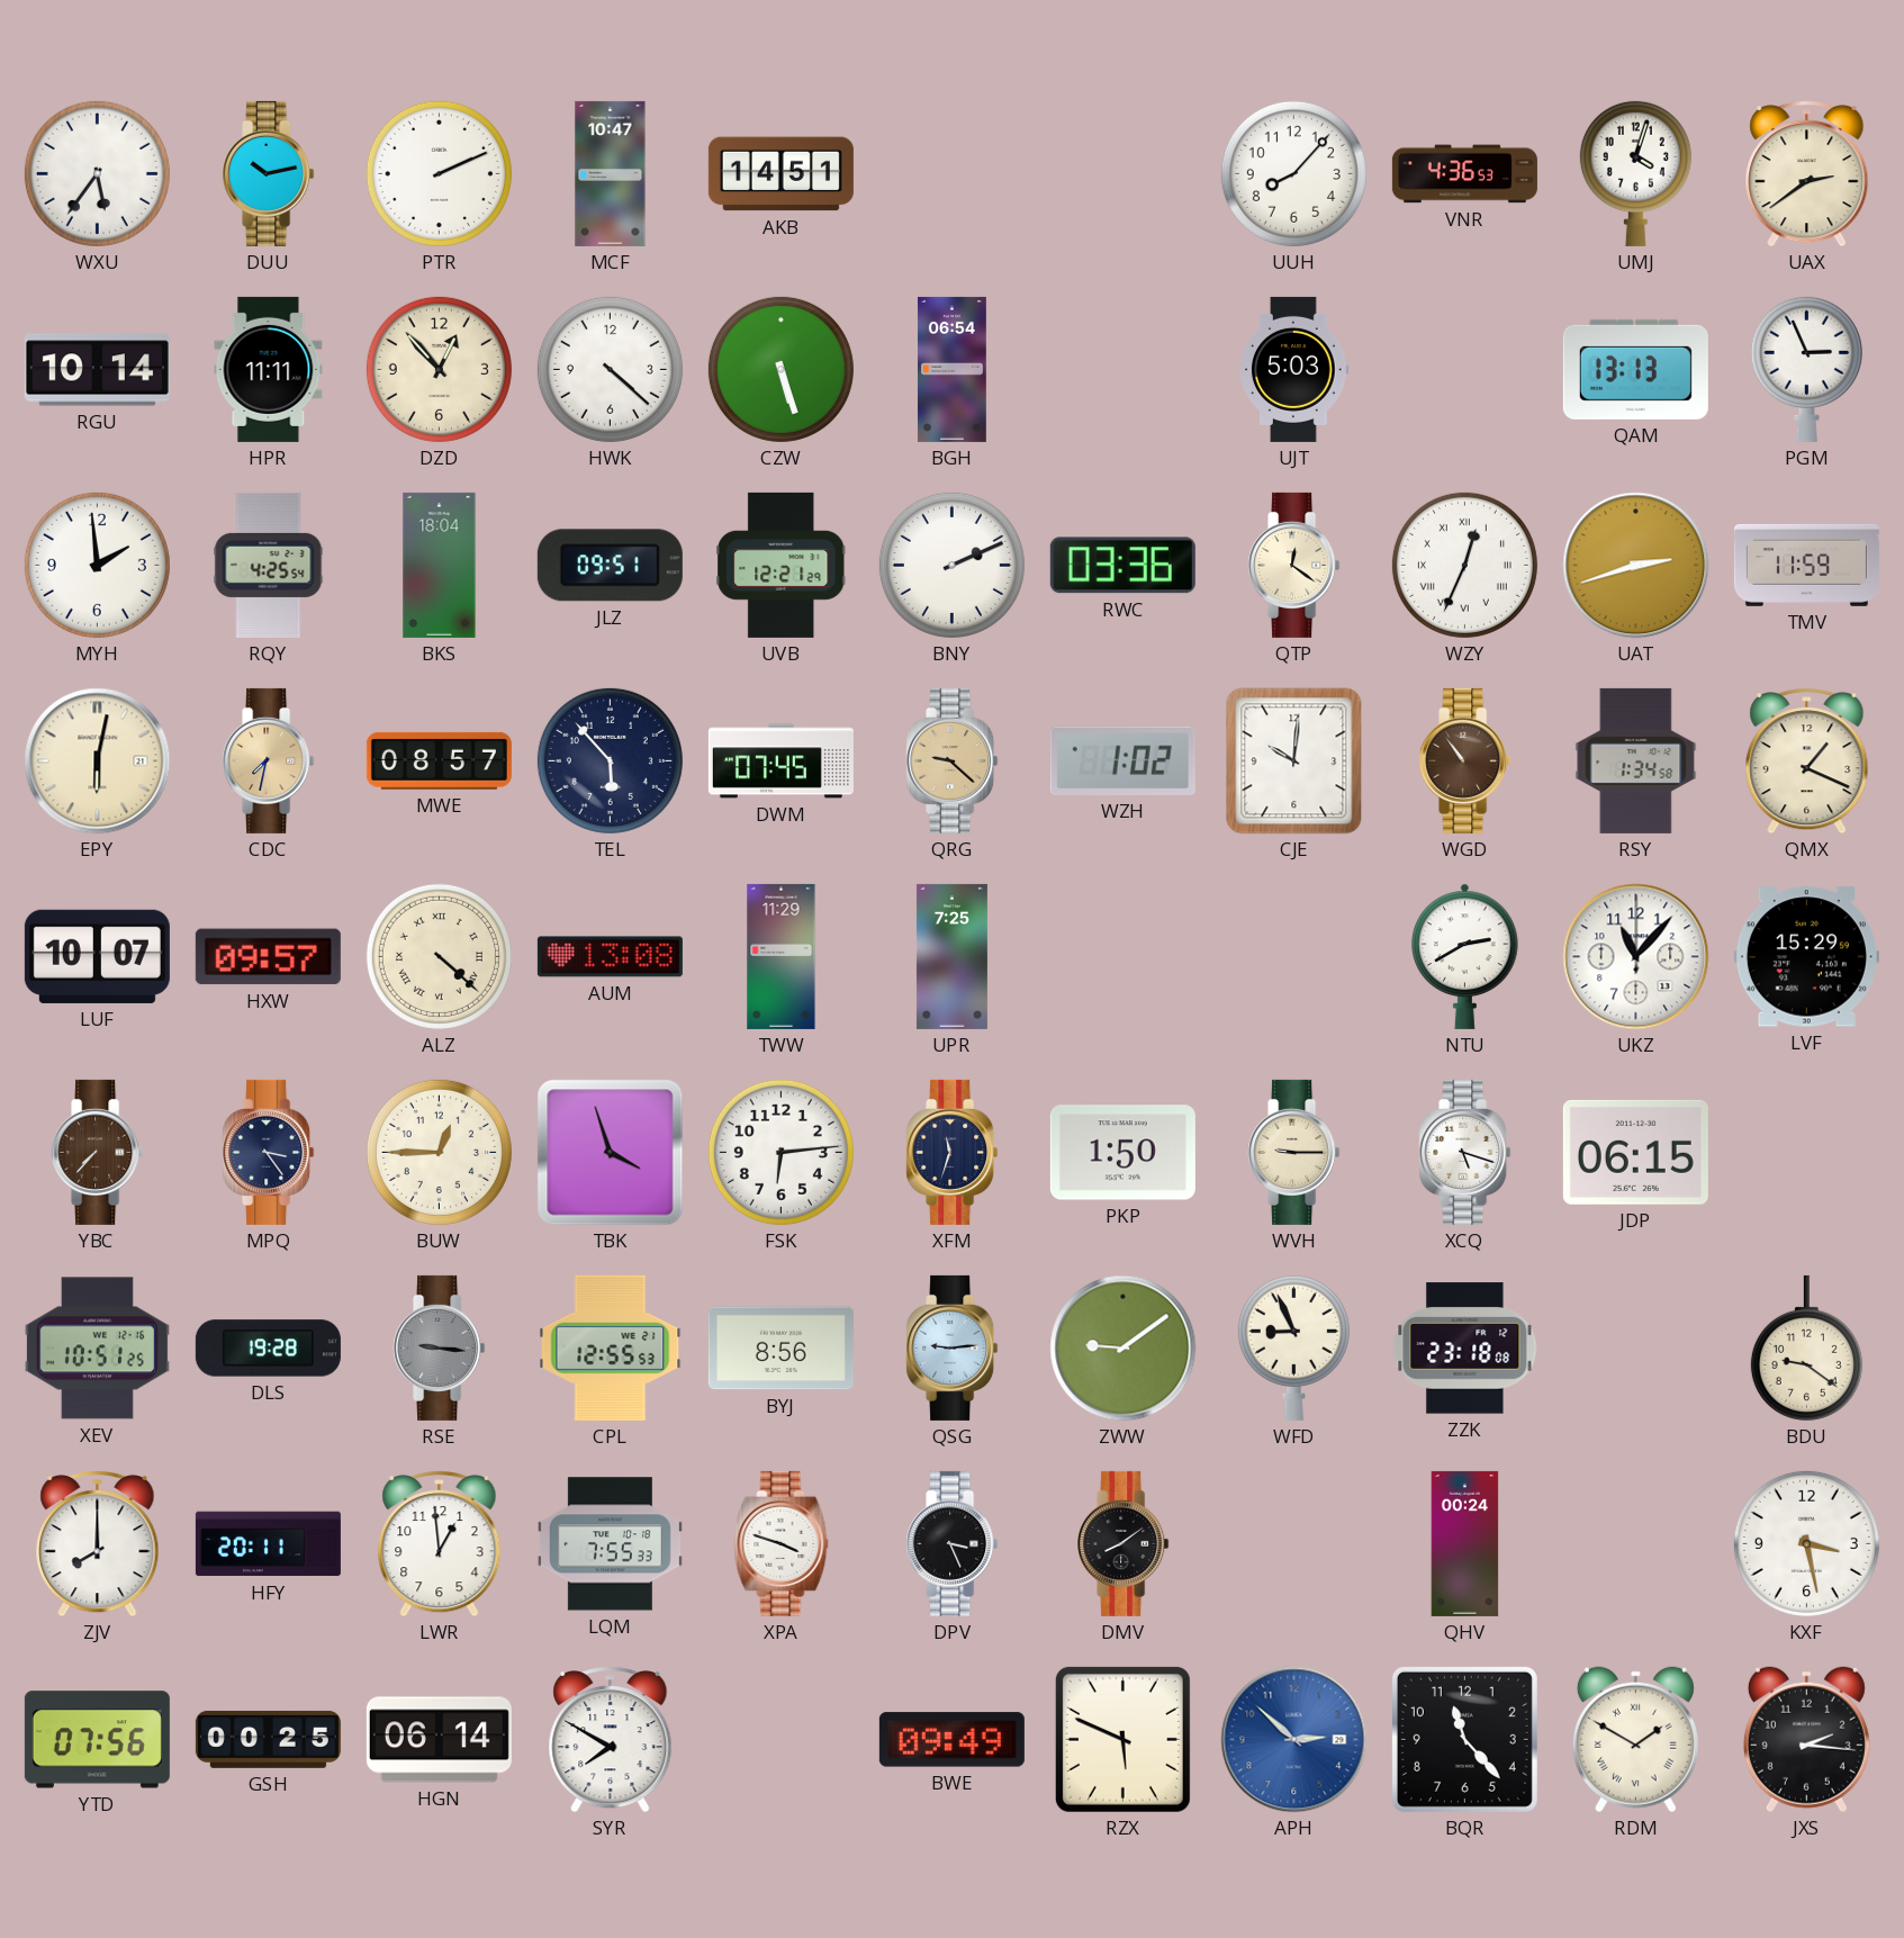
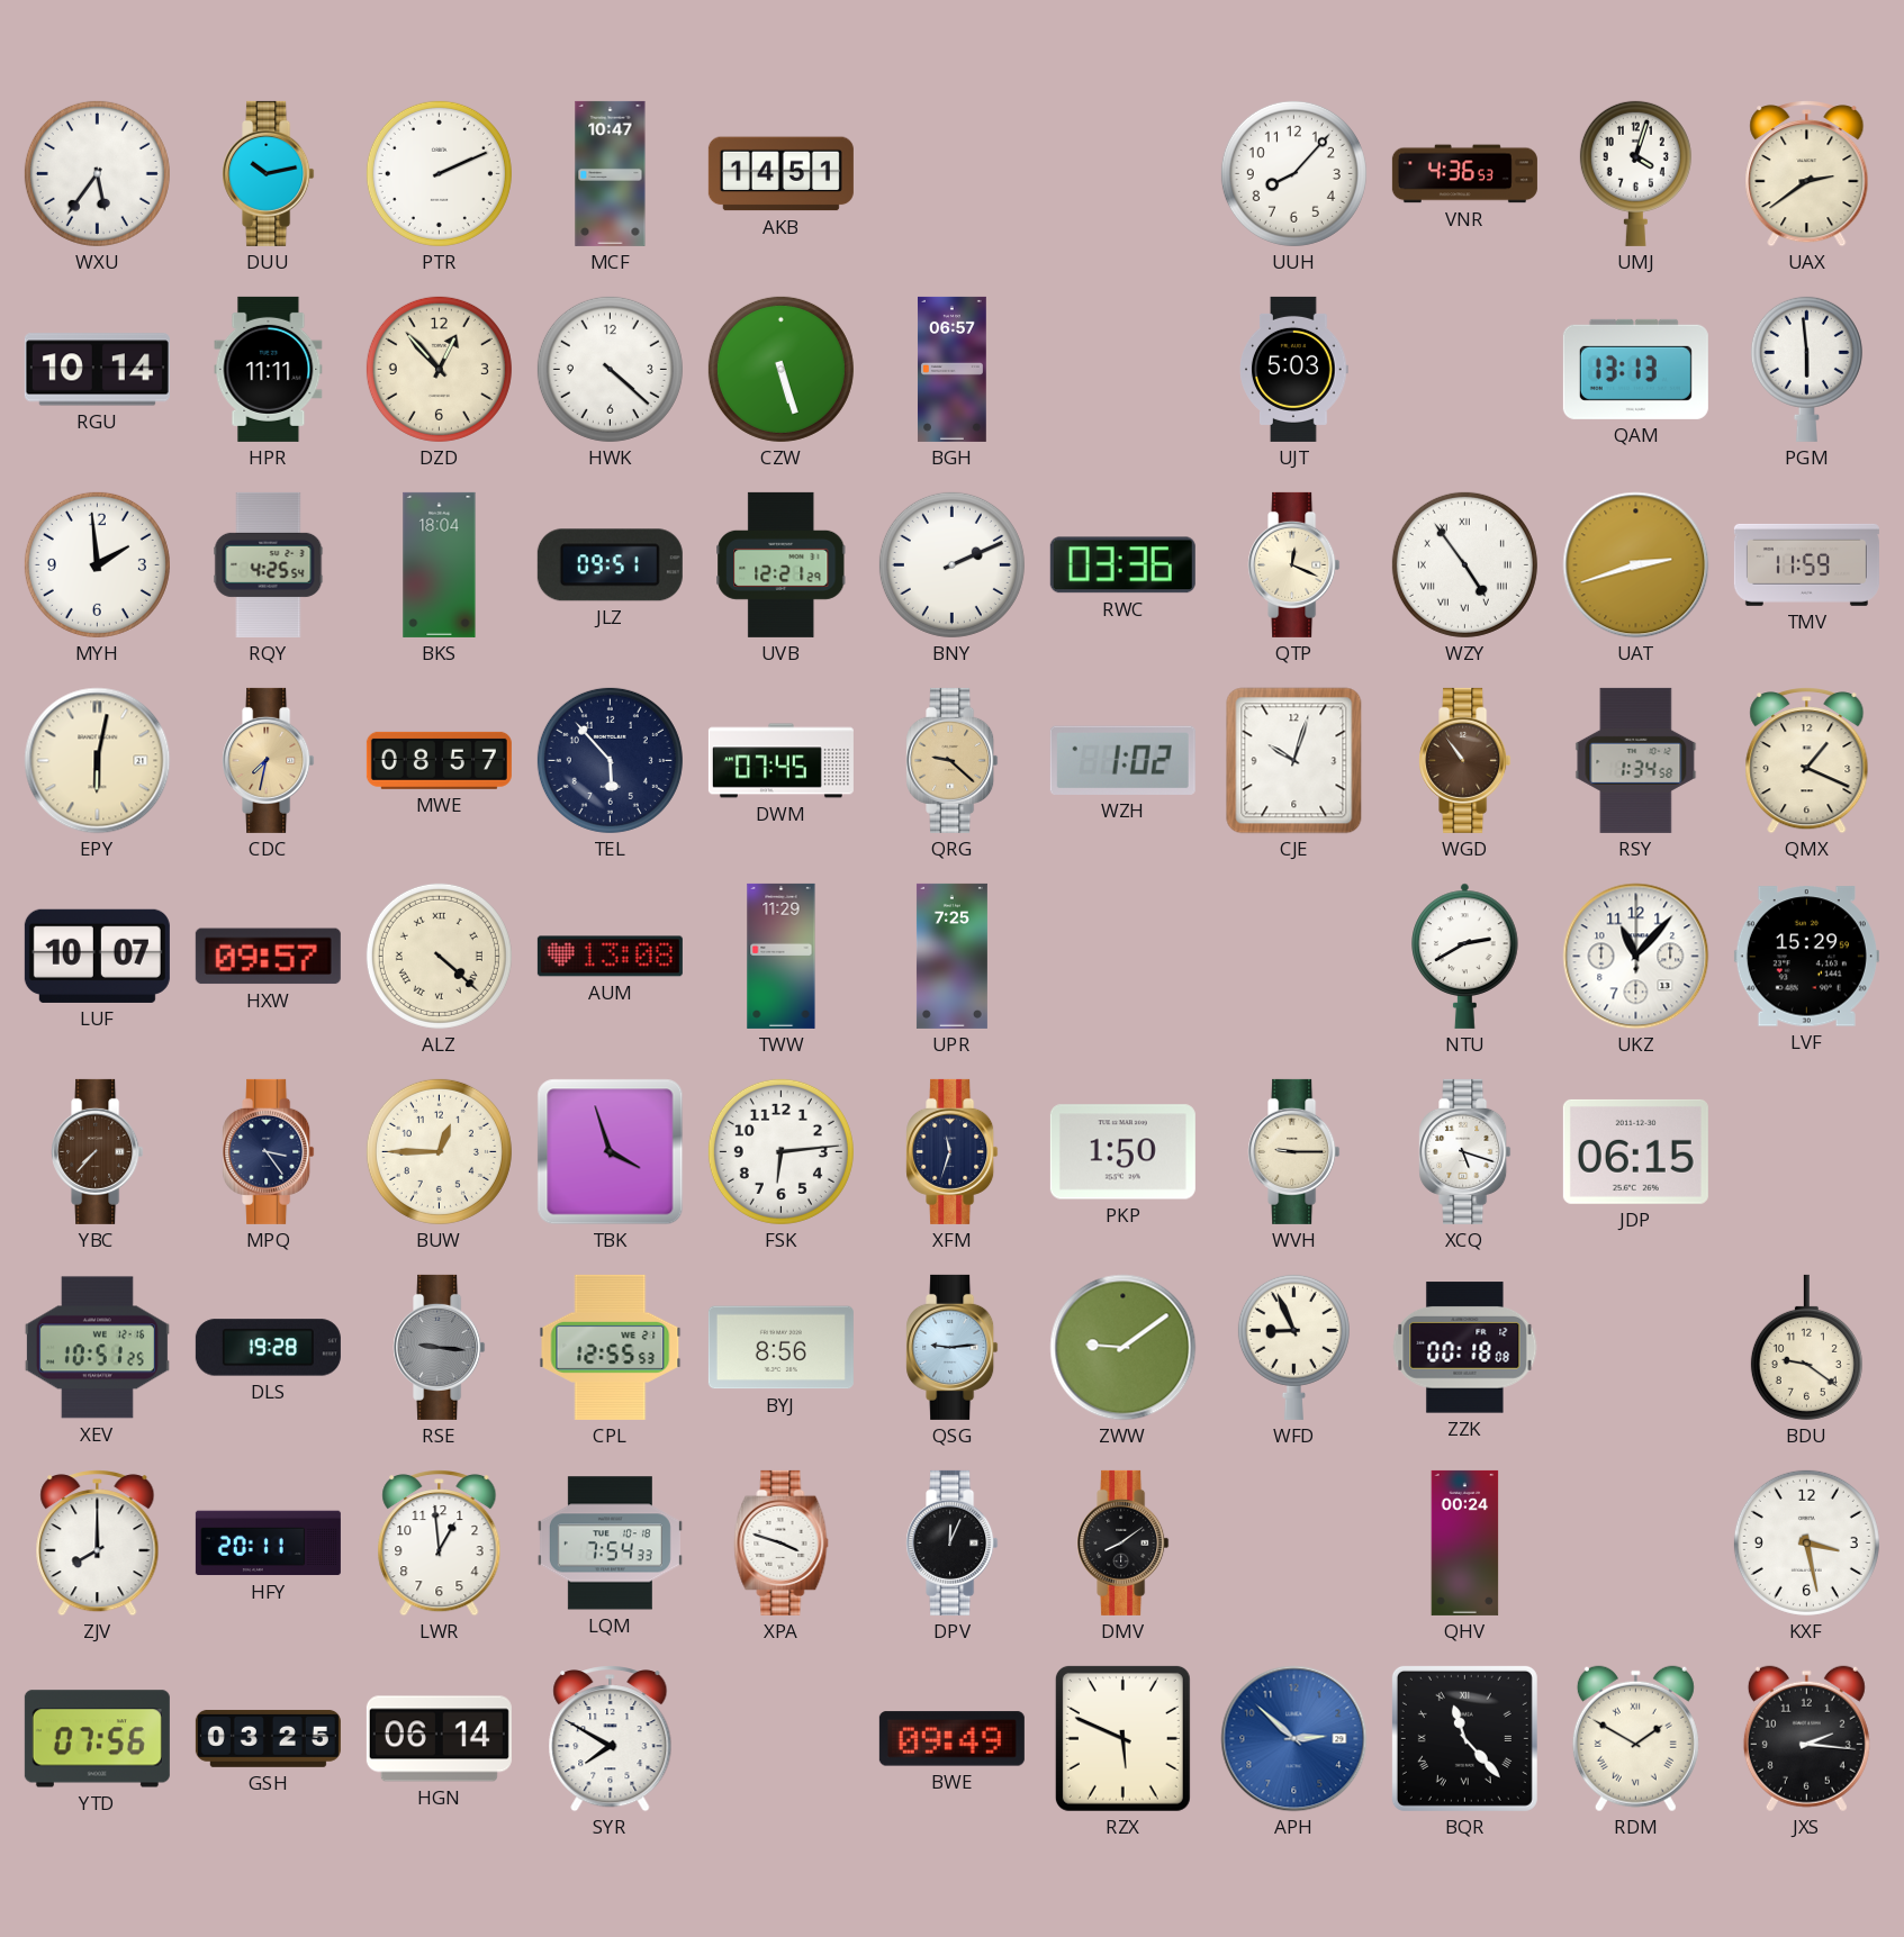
BGH: 06:54 -> 06:57
PGM: 2:56 -> 5:59
QTP: 12:21 -> 12:19
WZY: 12:34 -> 4:54
CJE: 10:01 -> 10:03
ZZK: 23:18 -> 00:18
LQM: 7:55 -> 7:54
DPV: 3:26 -> 12:04
GSH: 00:25 -> 03:25
BQR numerals: Arabic -> Roman
